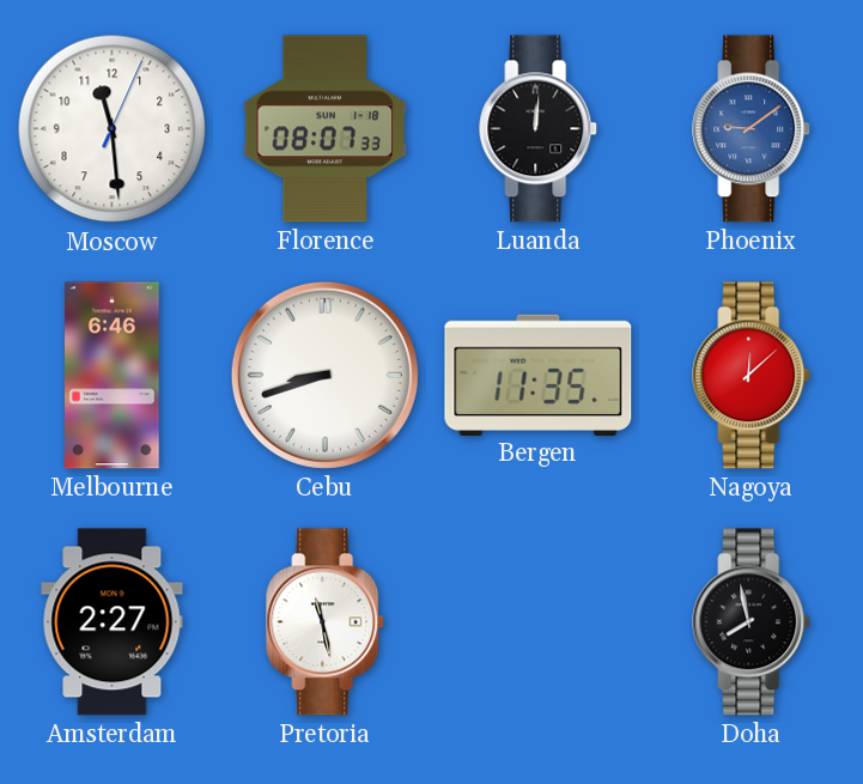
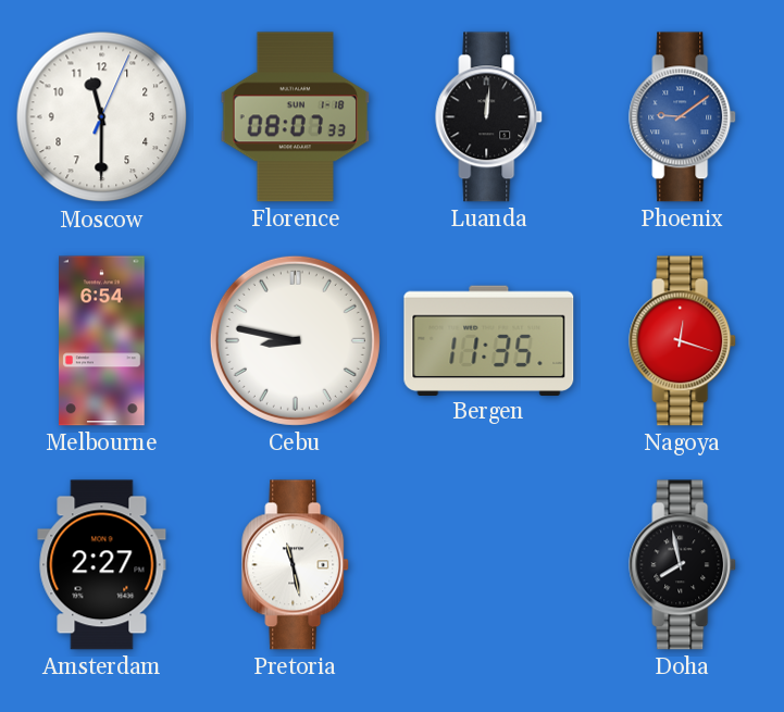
Moscow: 11:29 -> 11:30
Melbourne: 6:46 -> 6:54
Cebu: 8:42 -> 8:47
Nagoya: 12:08 -> 12:18
